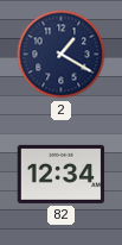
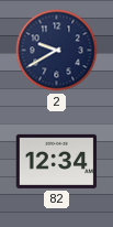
2: 1:20 -> 9:40
